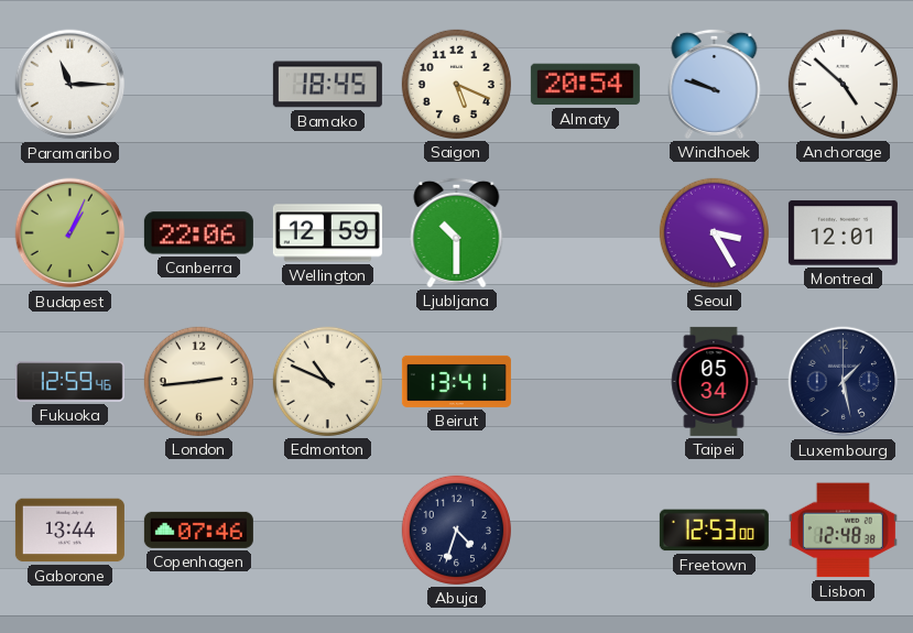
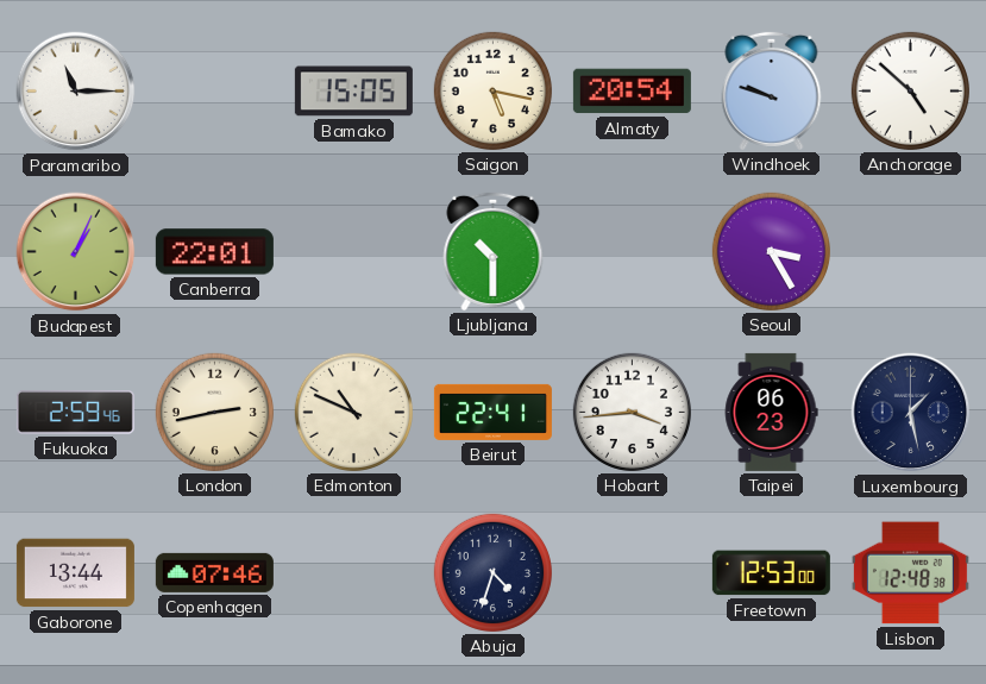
Bamako: 18:45 -> 15:05
Saigon: 5:19 -> 5:17
Canberra: 22:06 -> 22:01
Wellington: 12:59 -> none
Montreal: 12:01 -> none
Fukuoka: 12:59 -> 2:59
London: 2:44 -> 2:43
Beirut: 13:41 -> 22:41
Hobart: none -> 3:44
Taipei: 05:34 -> 06:23
